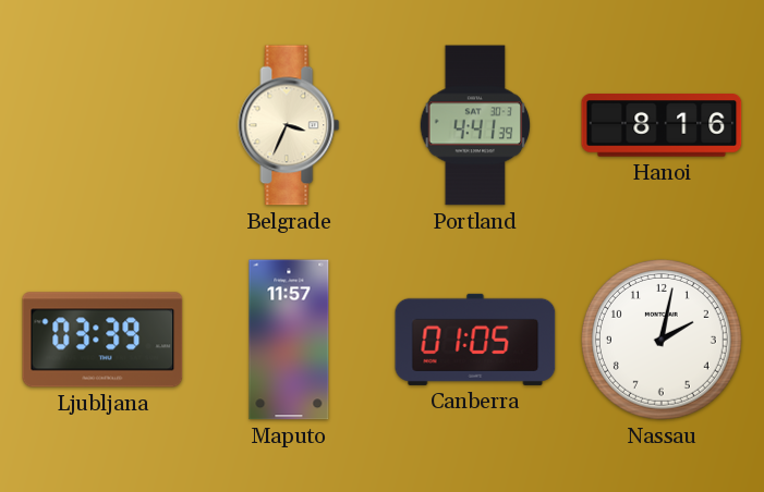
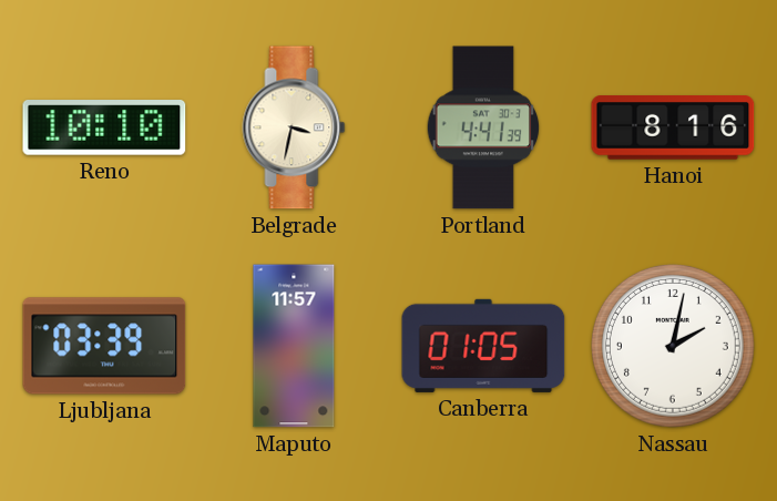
Reno: none -> 10:10
Belgrade: 3:34 -> 3:32
